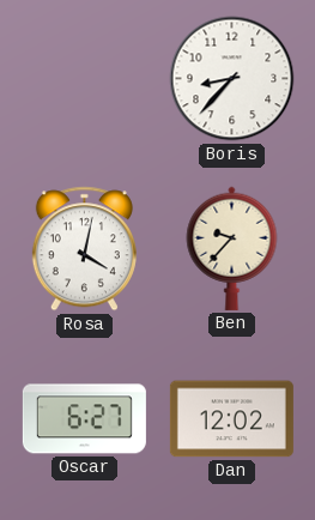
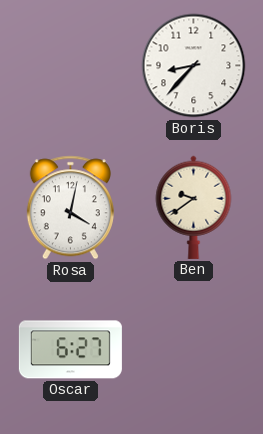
Ben: 9:37 -> 9:39
Dan: 12:02 -> none
